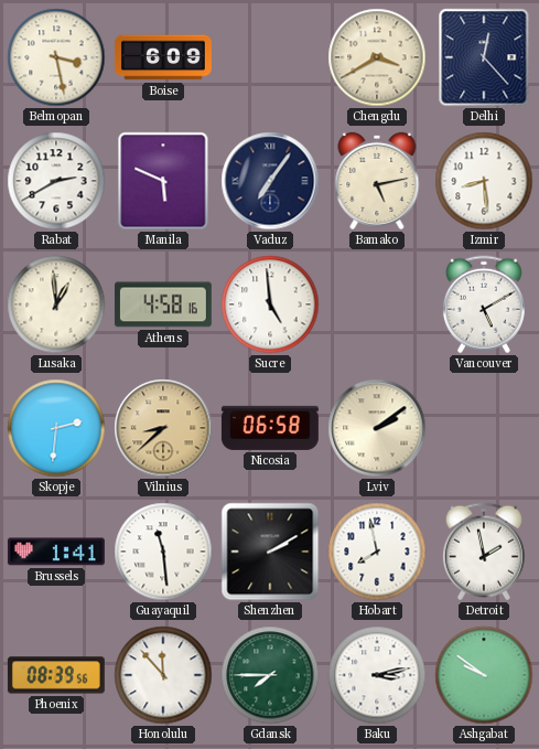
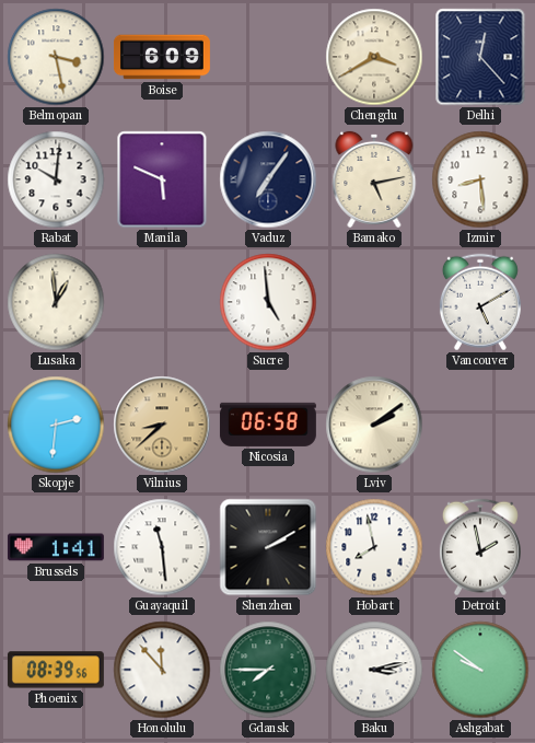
Rabat: 2:40 -> 10:01
Athens: 4:58 -> none
